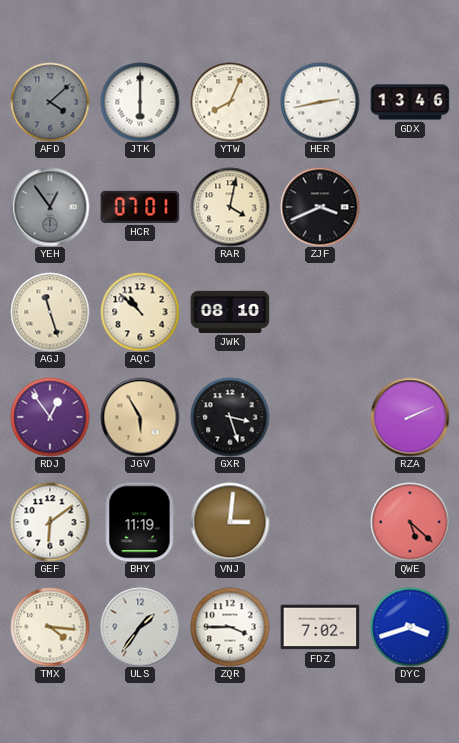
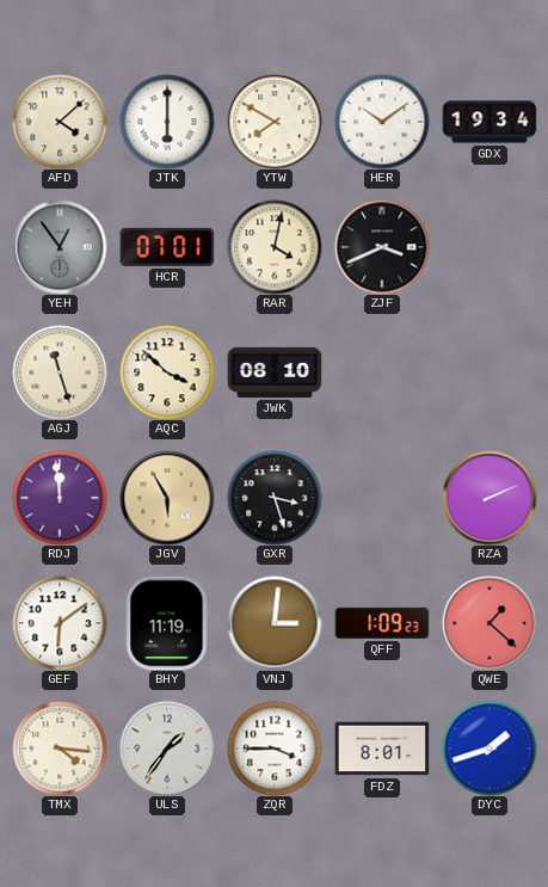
AFD dial: grey -> cream
YTW: 8:04 -> 7:50
HER: 2:43 -> 10:09
GDX: 13:46 -> 19:34
AQC: 10:52 -> 3:52
RDJ: 12:54 -> 11:59
QFF: none -> 1:09
QWE: 5:22 -> 1:22
FDZ: 7:02 -> 8:01
DYC: 3:42 -> 1:42
